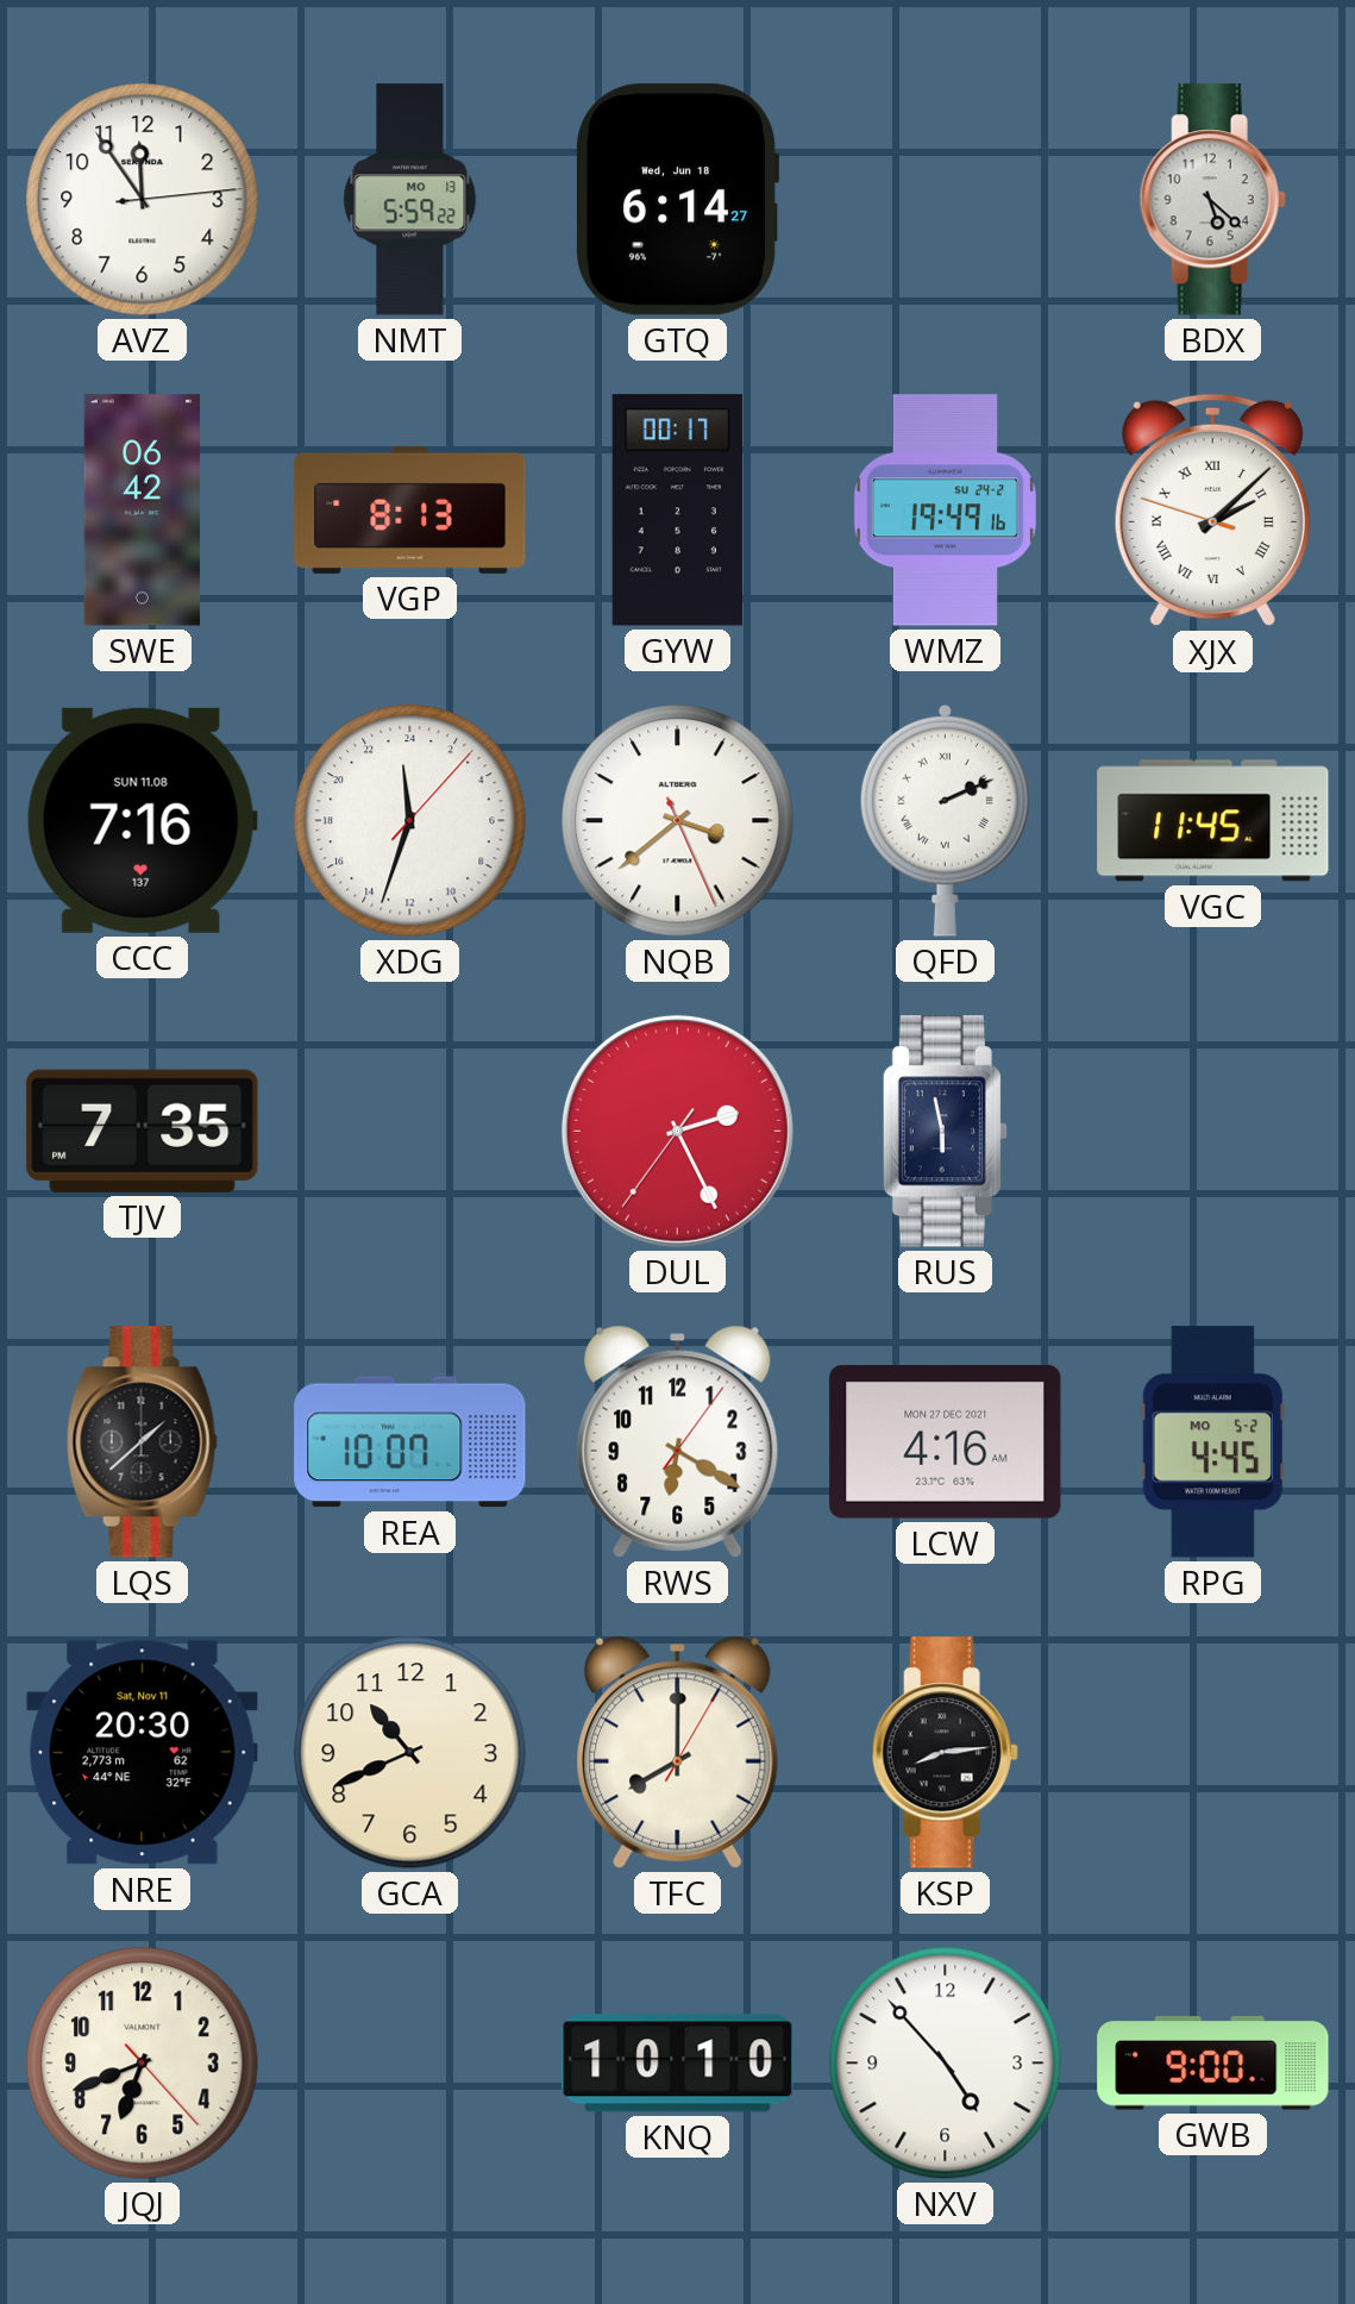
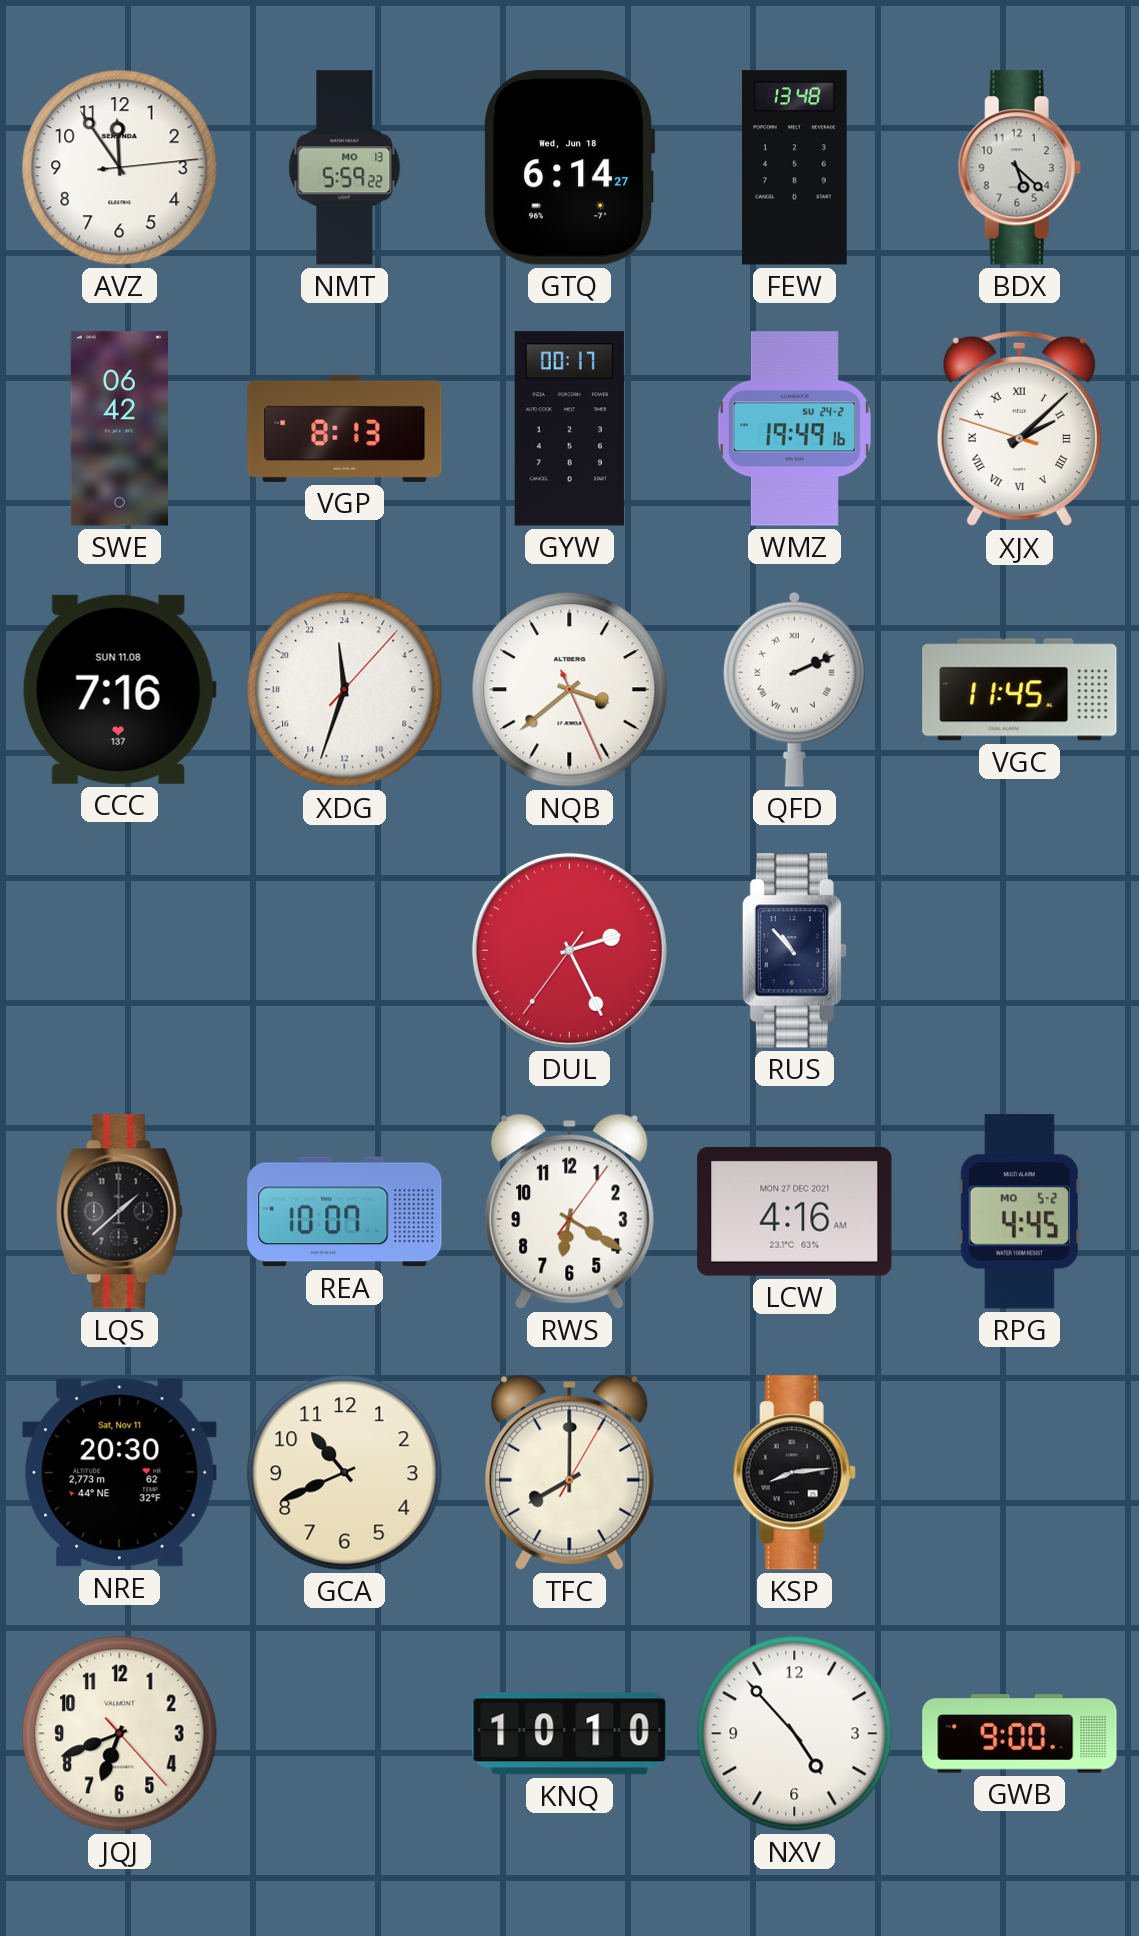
FEW: none -> 13:48
TJV: 7:35 -> none
RUS: 5:58 -> 10:53
